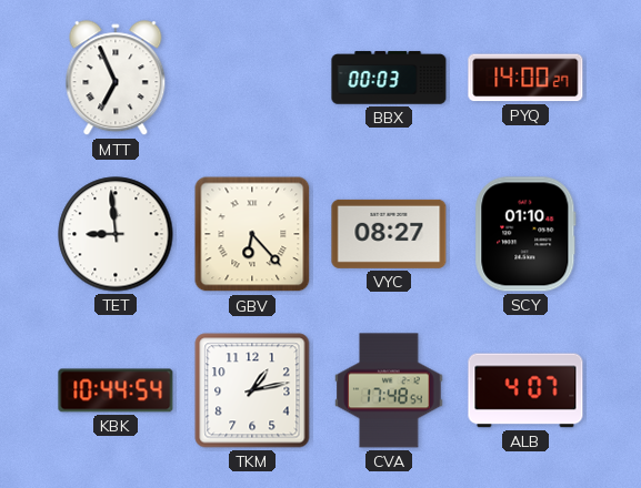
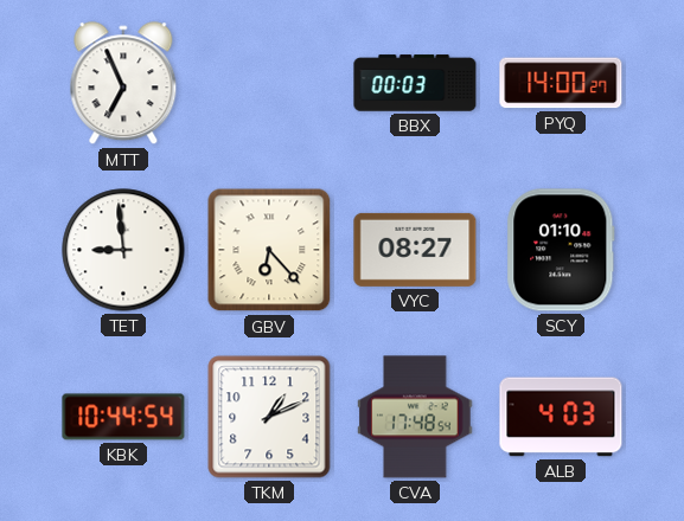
TKM: 1:13 -> 1:11
ALB: 4:07 -> 4:03
